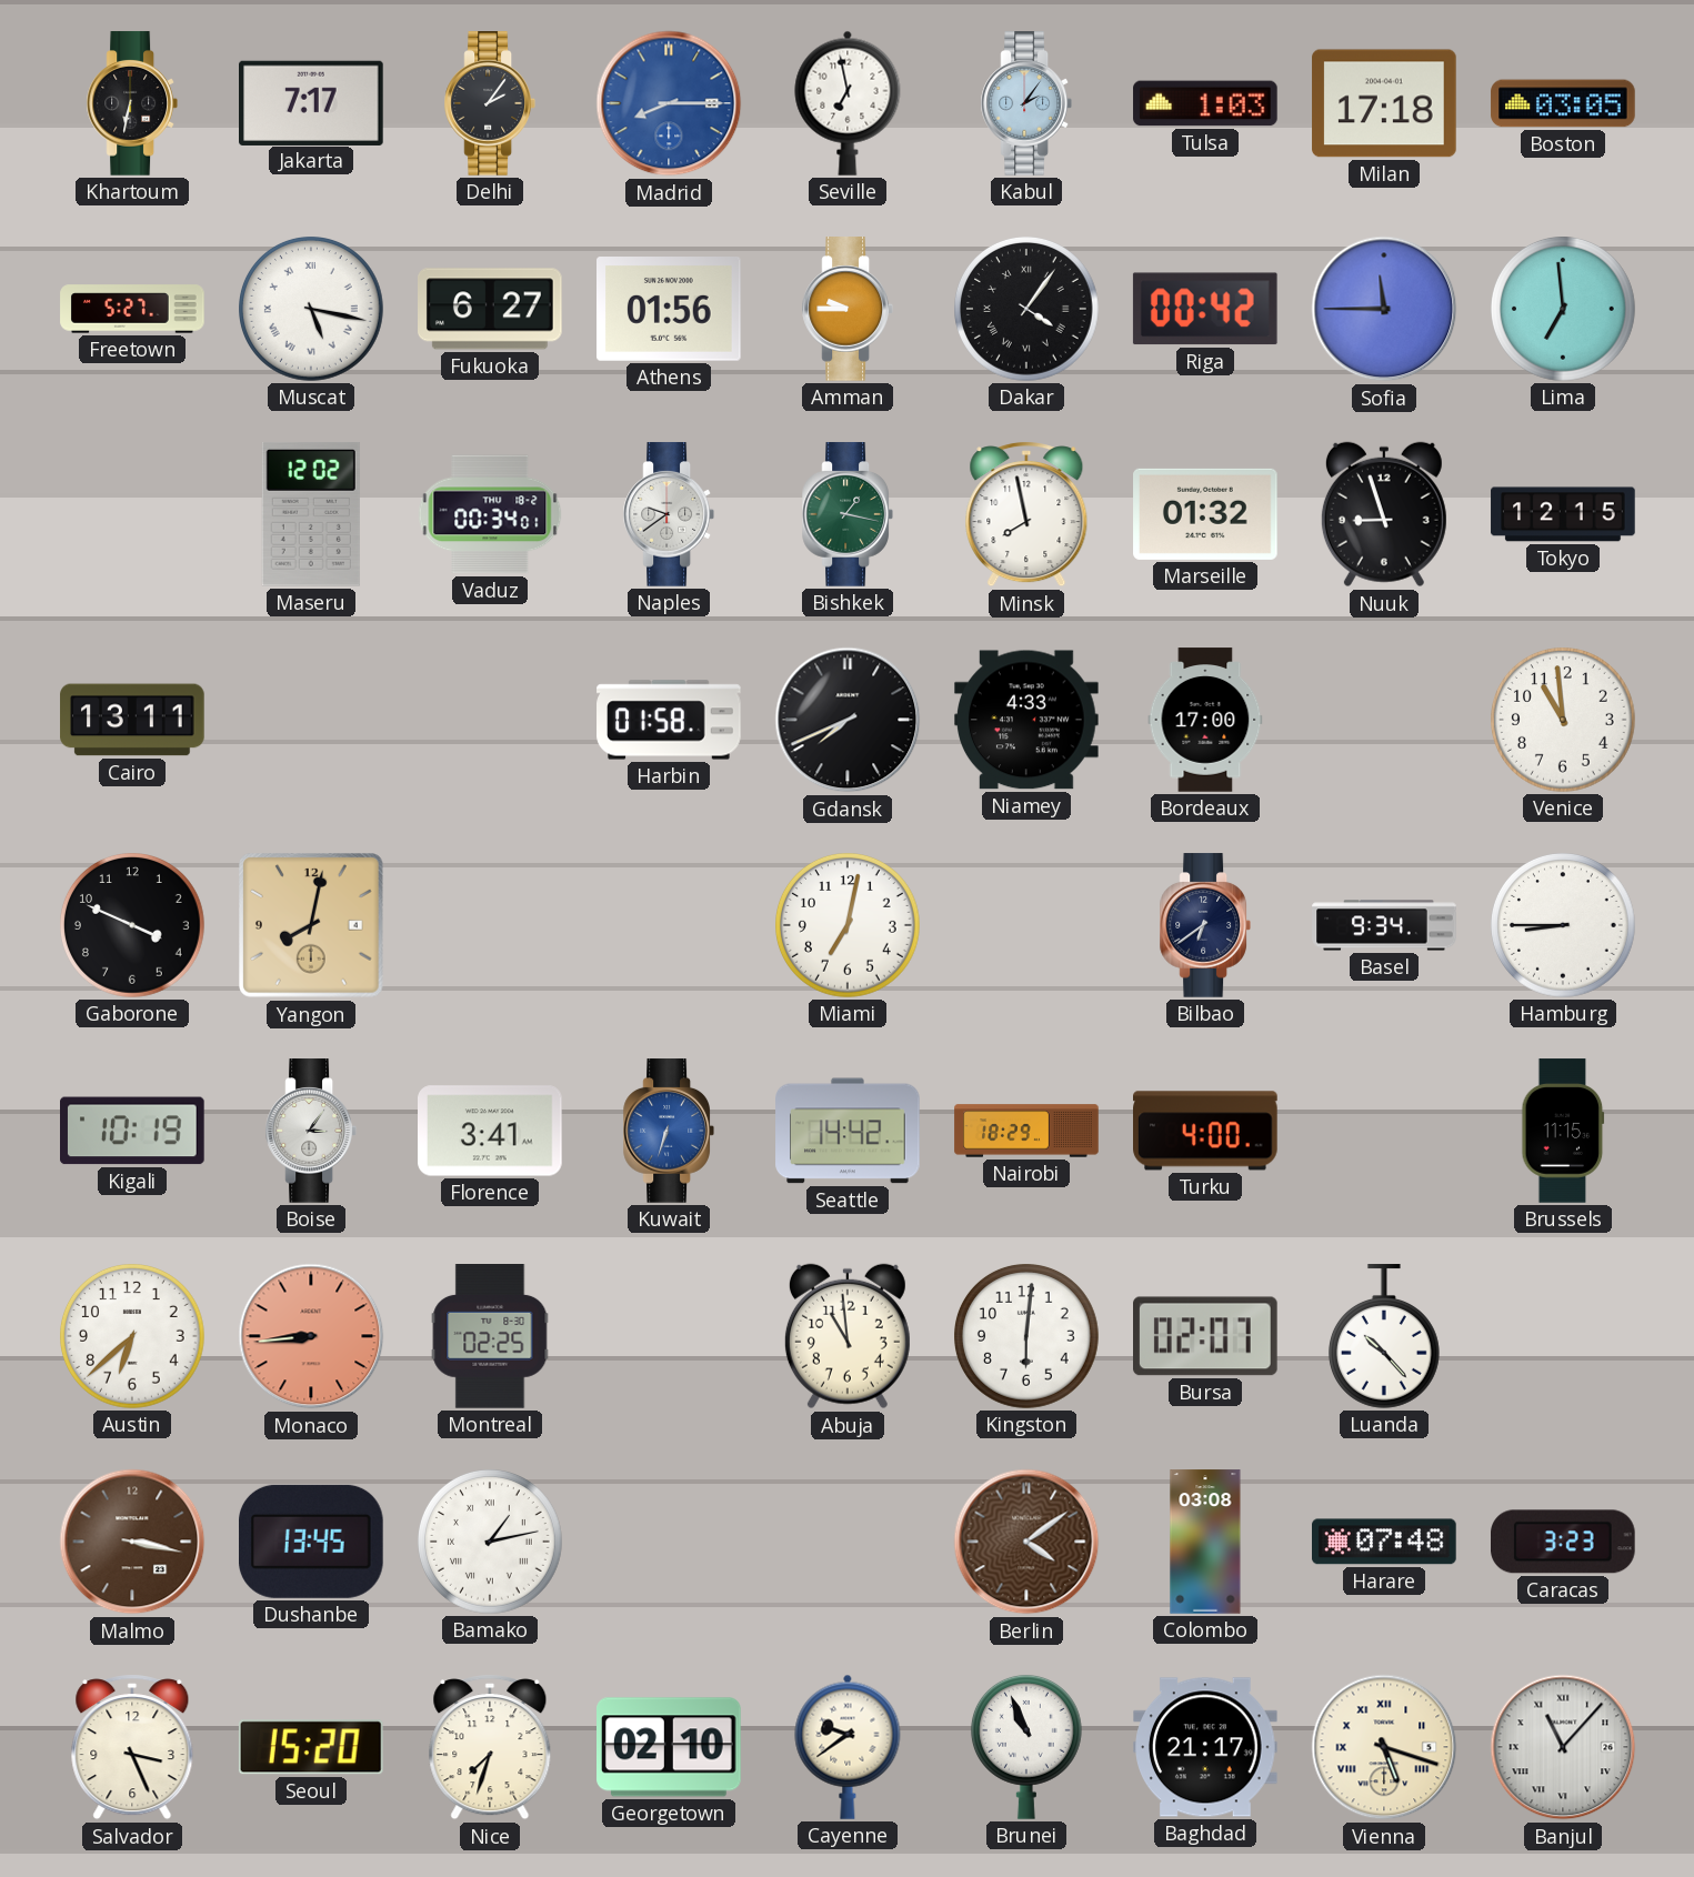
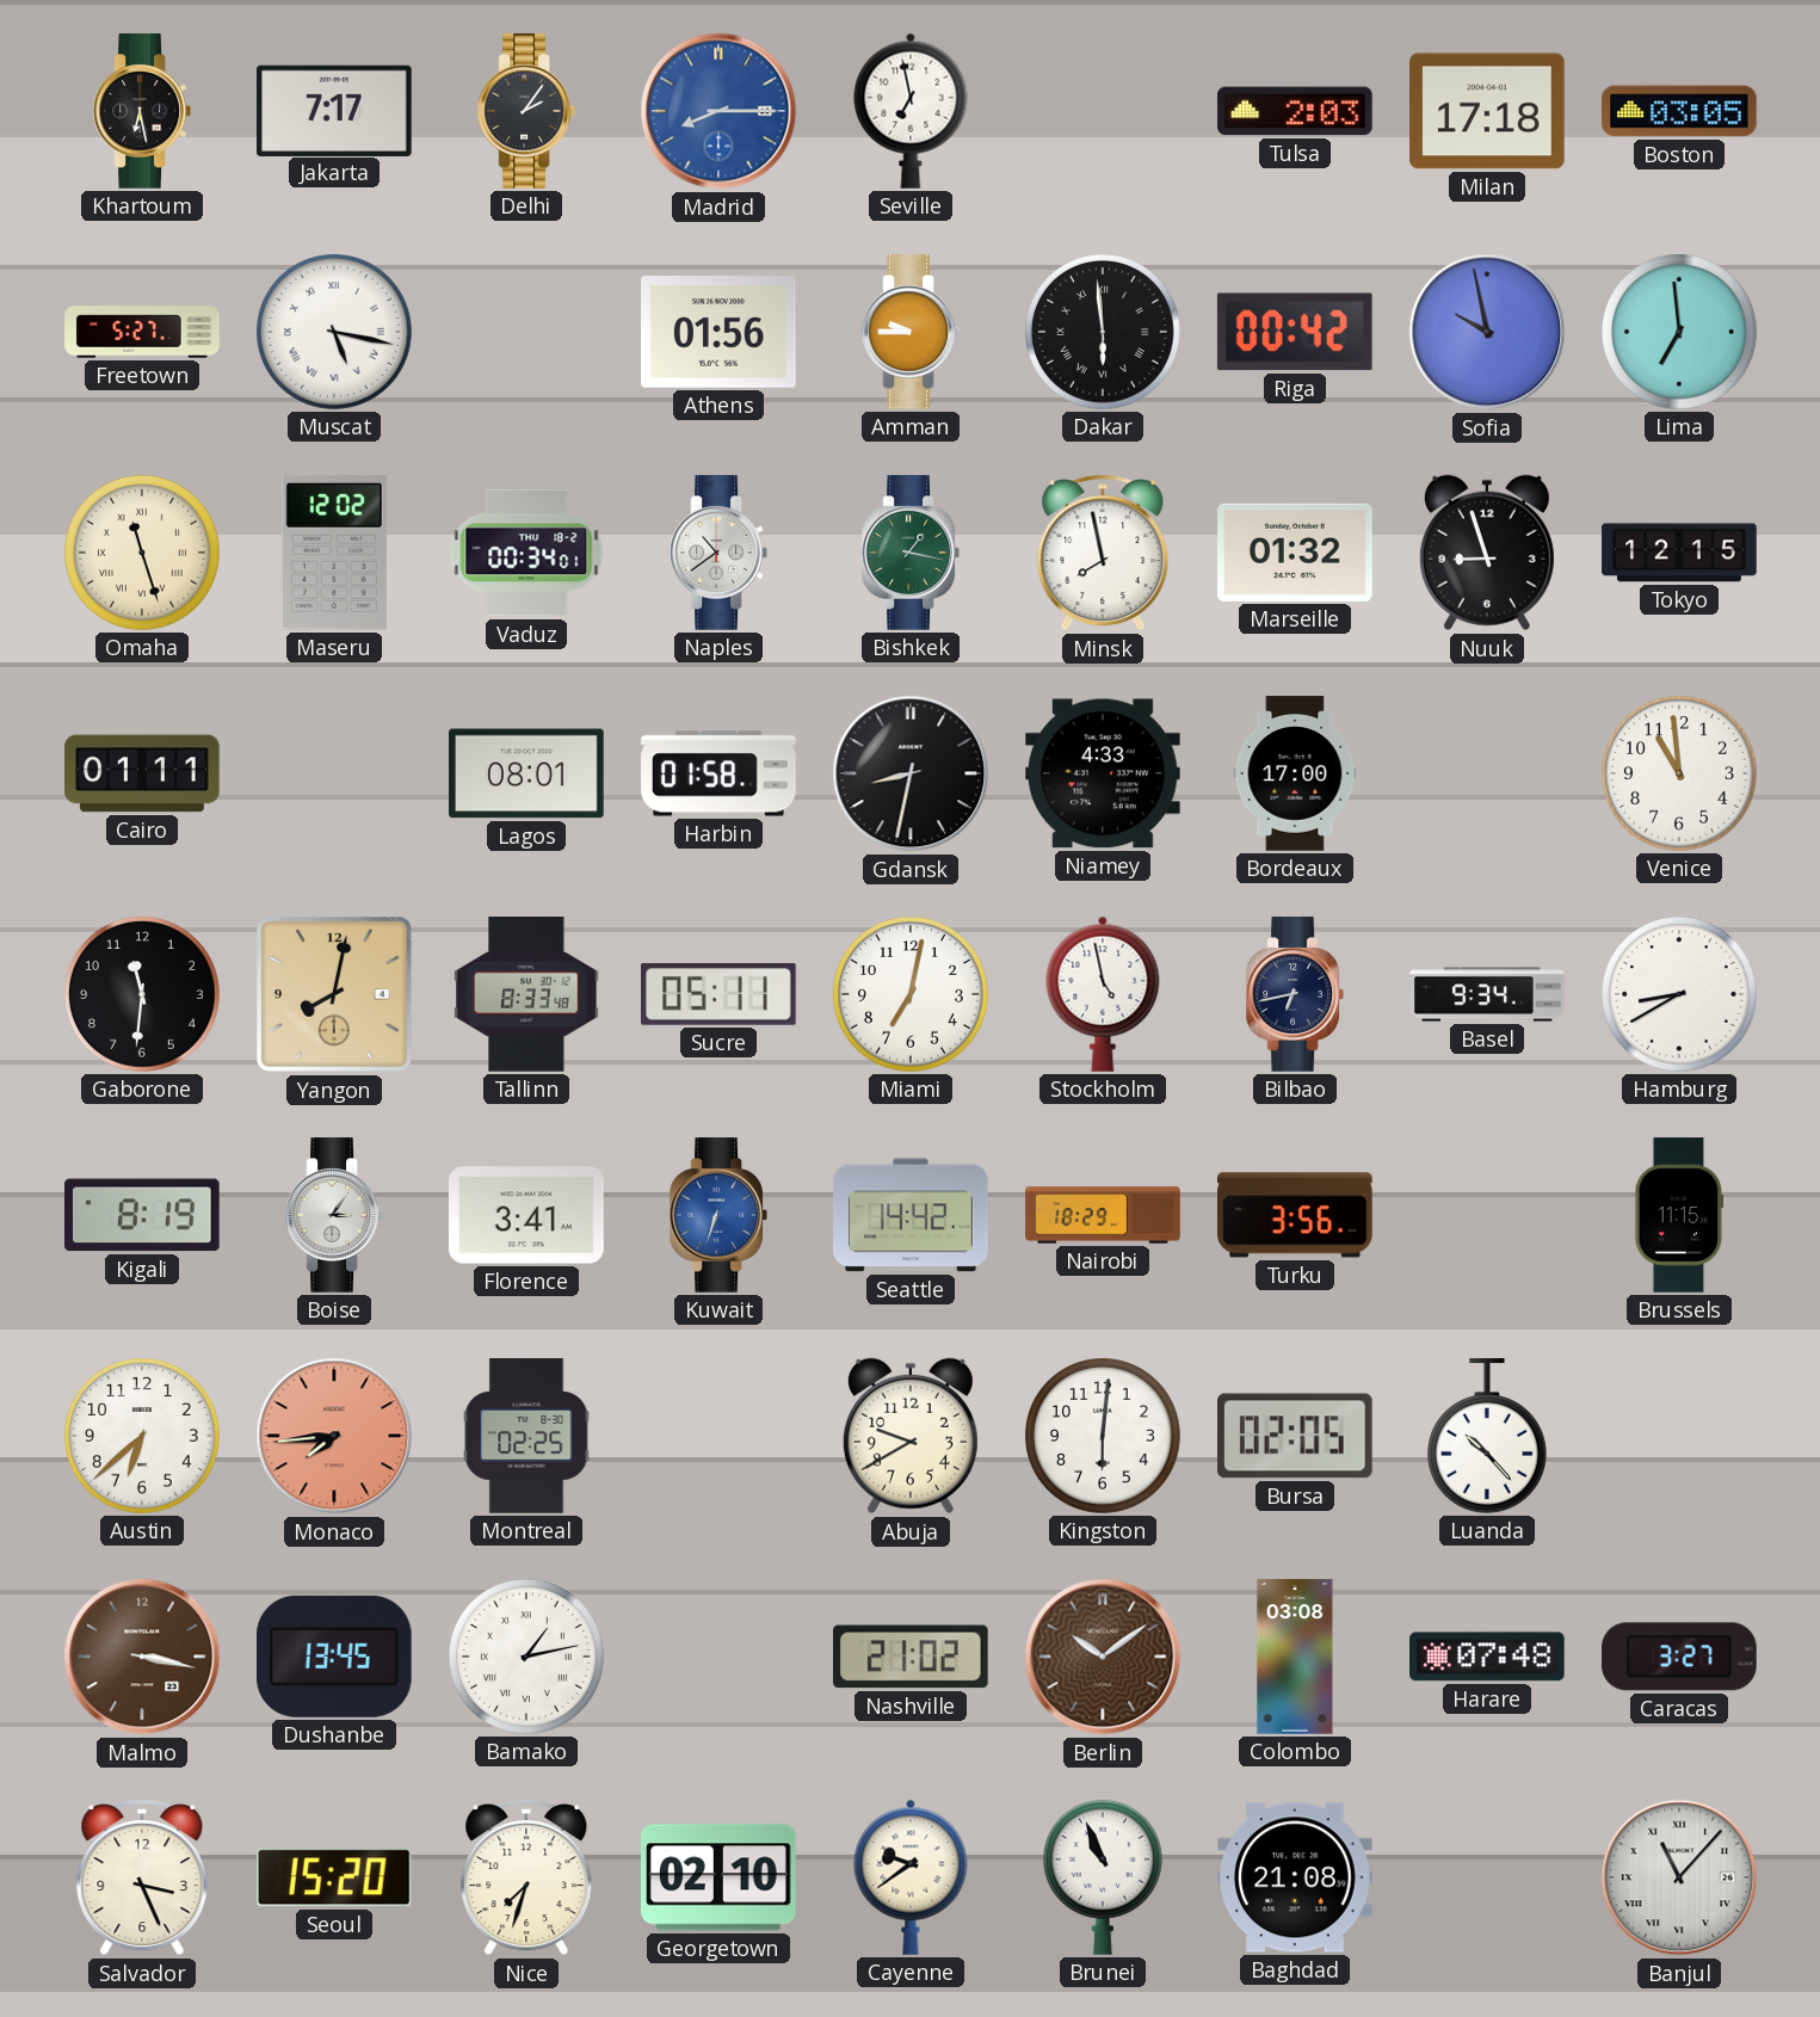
Khartoum: 6:32 -> 6:28
Kabul: 2:06 -> none
Tulsa: 1:03 -> 2:03
Fukuoka: 6:27 -> none
Dakar: 4:06 -> 5:59
Sofia: 11:45 -> 9:58
Omaha: none -> 11:27
Naples: 9:39 -> 10:39
Cairo: 13:11 -> 01:11
Lagos: none -> 08:01
Gdansk: 7:41 -> 8:32
Gaborone: 3:49 -> 11:31
Tallinn: none -> 8:33
Sucre: none -> 05:11
Stockholm: none -> 4:58
Bilbao: 6:39 -> 6:43
Hamburg: 8:45 -> 8:40
Kigali: 10:19 -> 8:19
Turku: 4:00 -> 3:56
Monaco: 8:44 -> 7:44
Abuja: 10:59 -> 9:40
Bursa: 02:07 -> 02:05
Nashville: none -> 21:02
Berlin: 4:09 -> 10:09
Caracas: 3:23 -> 3:27
Baghdad: 21:17 -> 21:08
Vienna: 5:18 -> none
